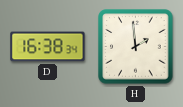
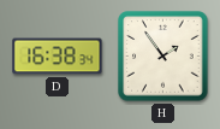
H: 1:59 -> 1:54
